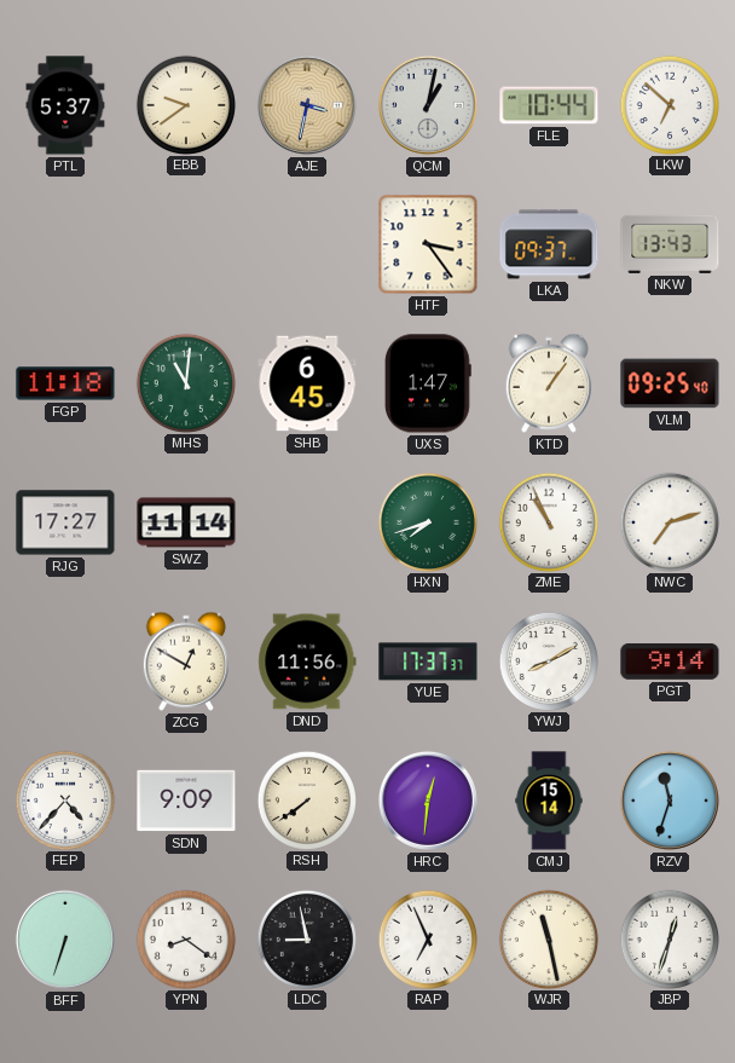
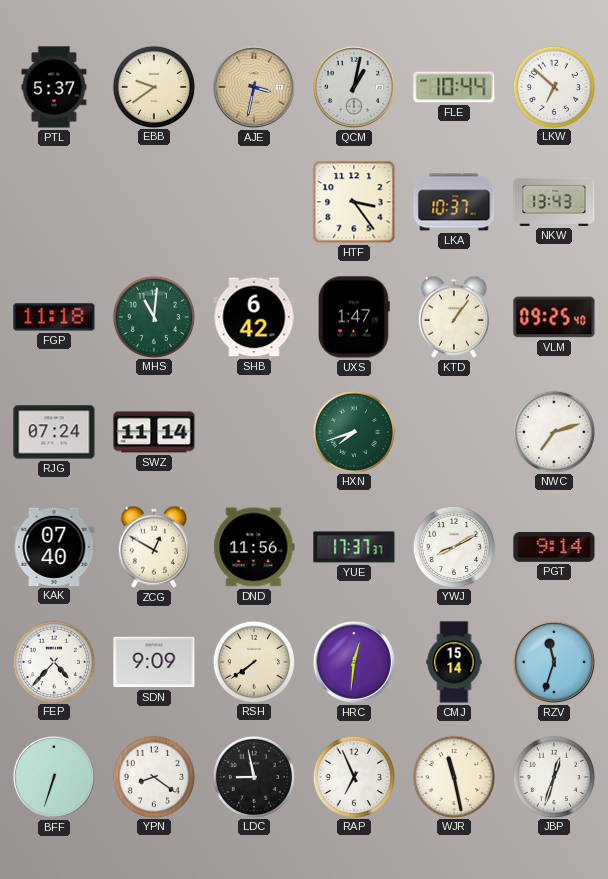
LKA: 09:37 -> 10:37
SHB: 6:45 -> 6:42
RJG: 17:27 -> 07:24
ZME: 10:56 -> none
KAK: none -> 07:40
